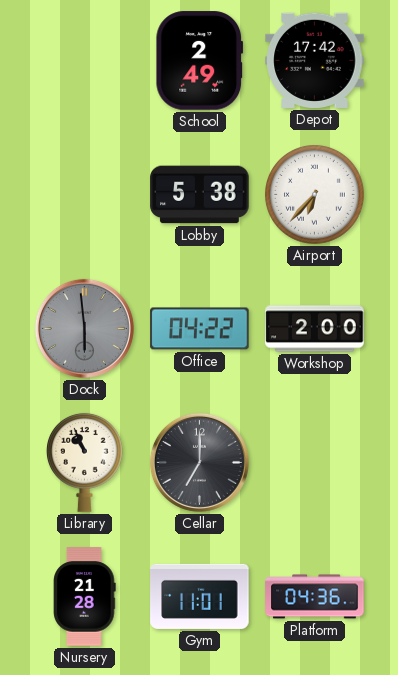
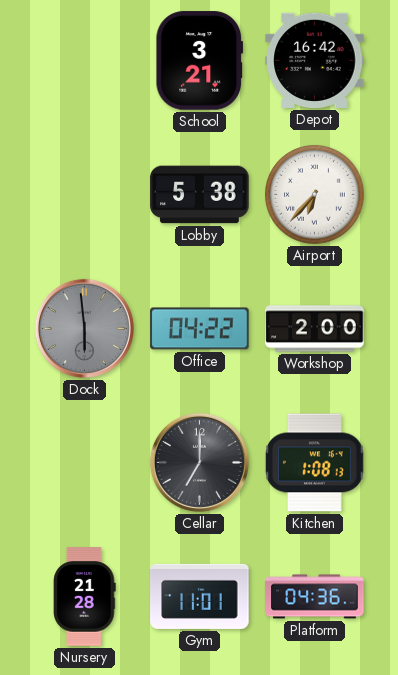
School: 2:49 -> 3:21
Depot: 17:42 -> 16:42
Library: 10:56 -> none
Kitchen: none -> 1:08
